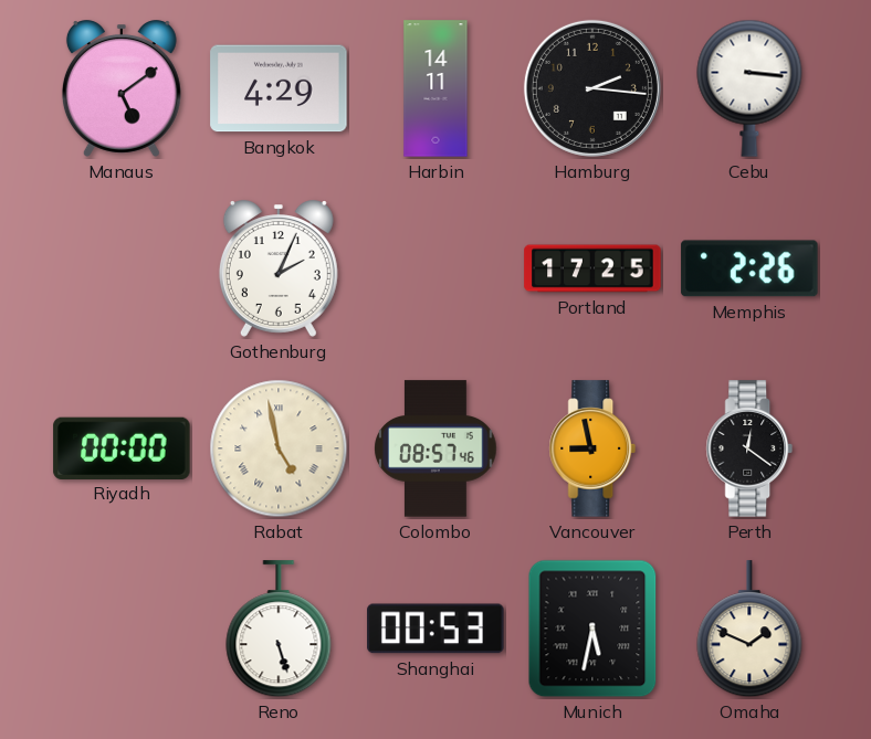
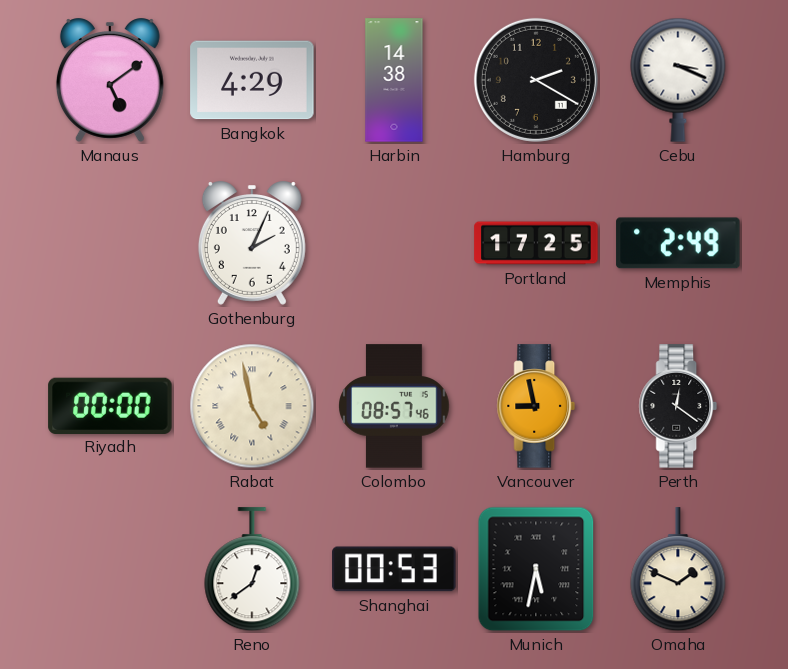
Harbin: 14:11 -> 14:38
Hamburg: 2:16 -> 2:20
Cebu: 3:16 -> 3:19
Memphis: 2:26 -> 2:49
Reno: 5:27 -> 12:39
